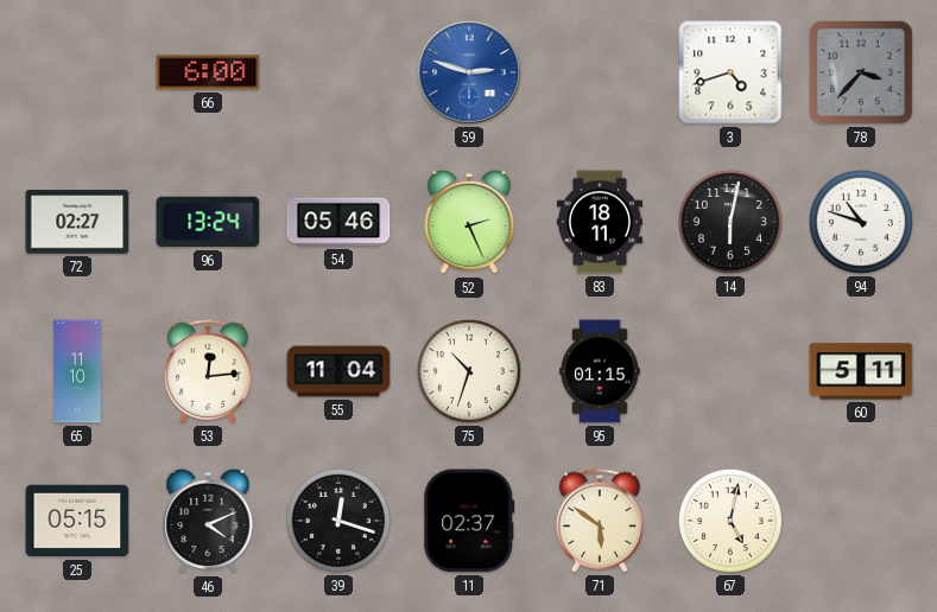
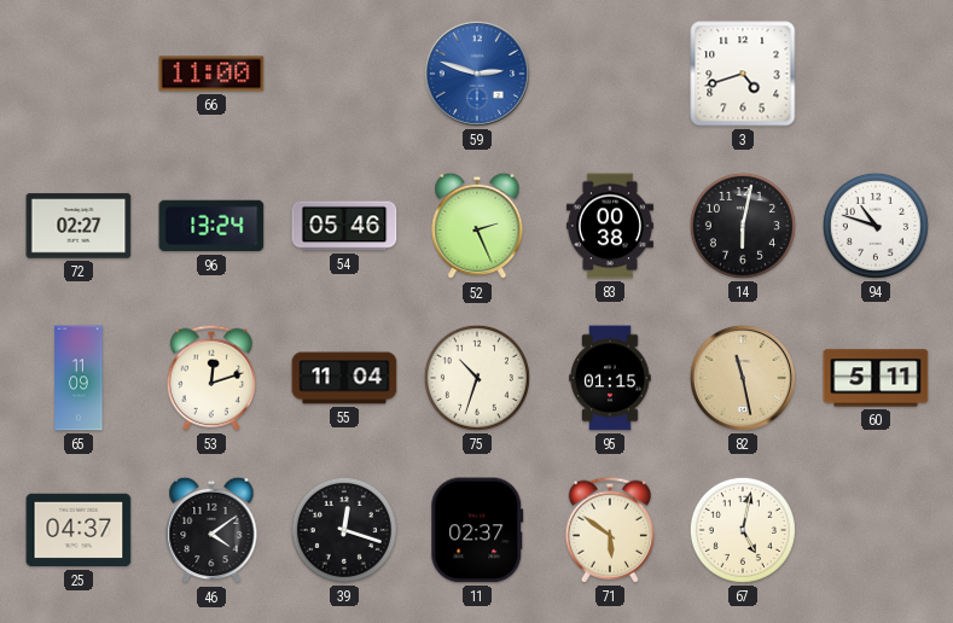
66: 6:00 -> 11:00
78: 3:37 -> none
83: 18:11 -> 00:38
65: 11:10 -> 11:09
53: 12:14 -> 12:12
82: none -> 11:28
25: 05:15 -> 04:37
46: 4:11 -> 4:09
